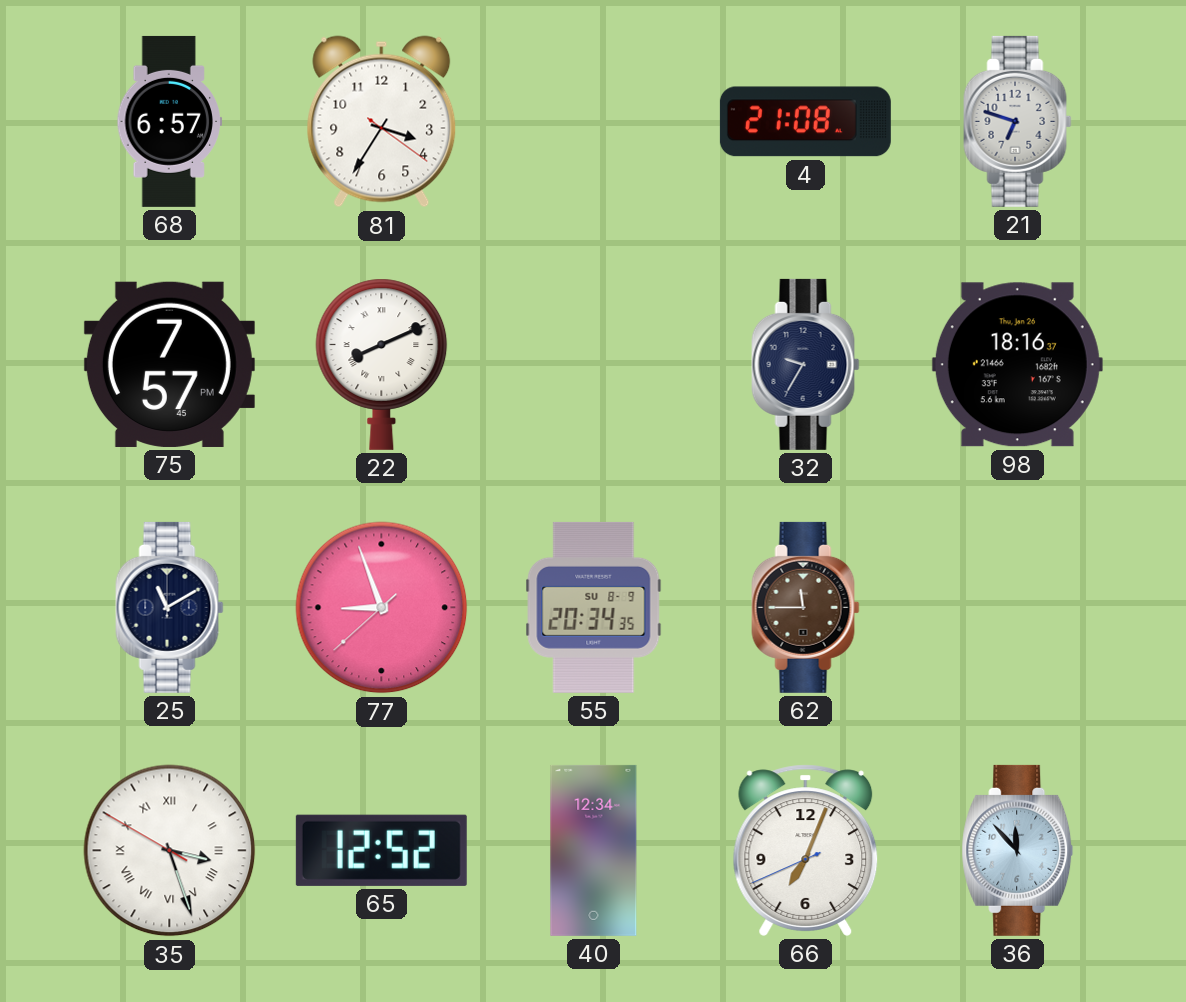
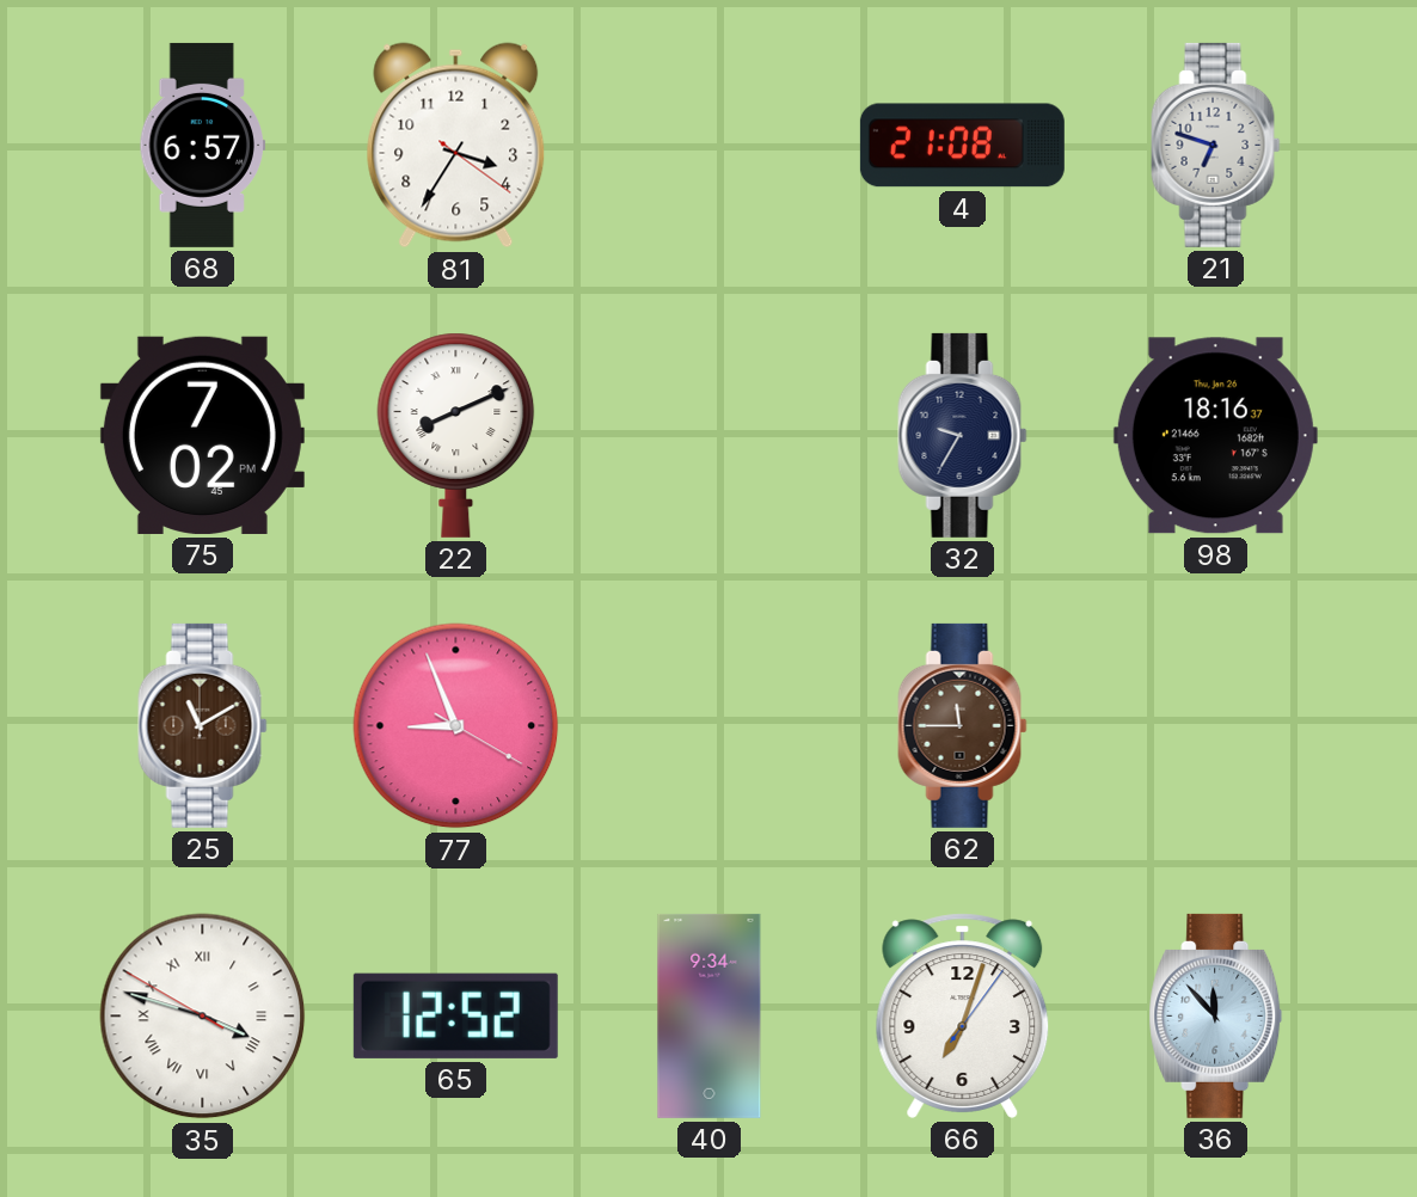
75: 7:57 -> 7:02
25 dial: navy -> brown
77: 8:56:38 -> 8:56:20
55: 20:34 -> none
35: 3:26 -> 3:47
40: 12:34 -> 9:34
66: 7:03:41 -> 7:03:06
